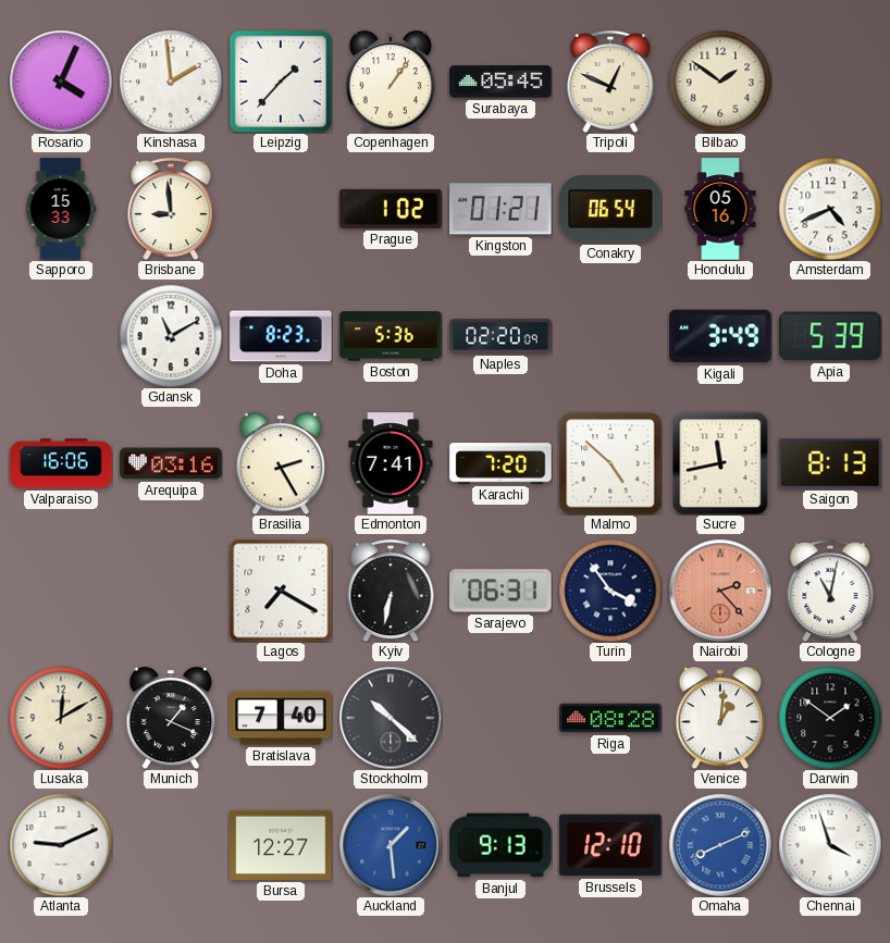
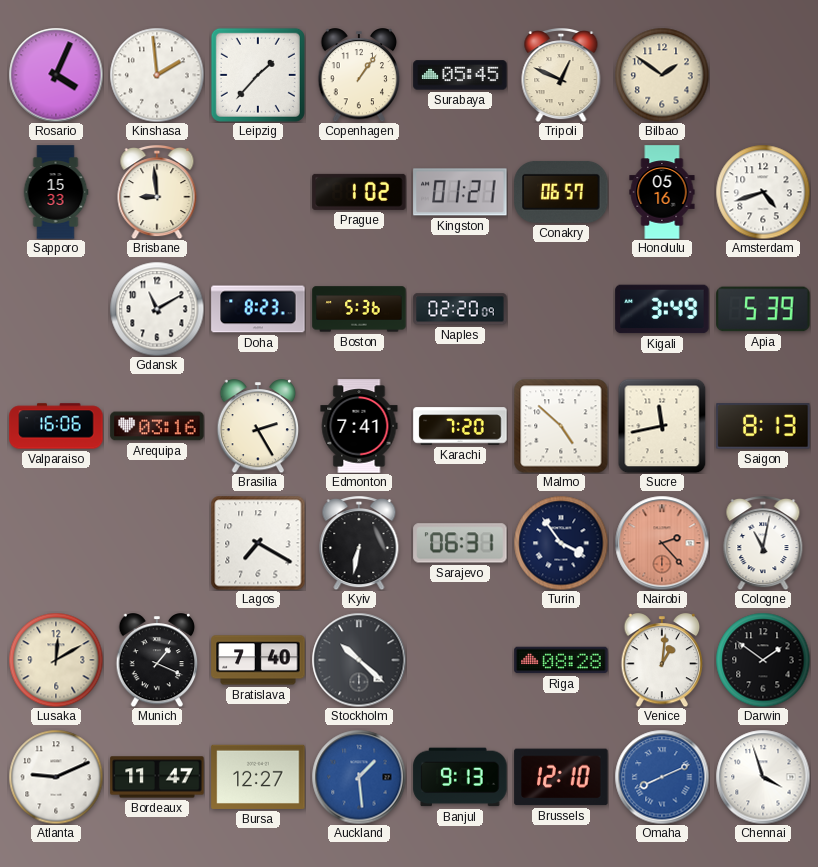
Conakry: 06:54 -> 06:57
Amsterdam: 4:41 -> 4:42
Bordeaux: none -> 11:47
